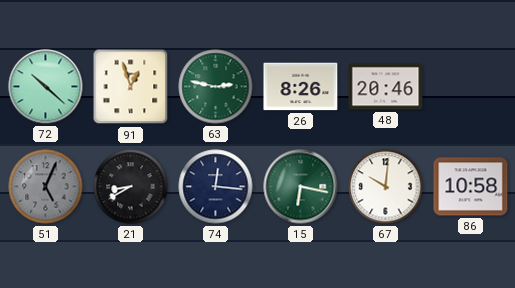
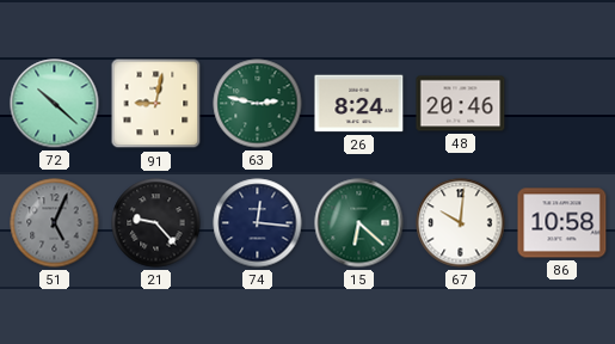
91: 12:57 -> 9:02
26: 8:26 -> 8:24
21: 8:40 -> 9:23
15: 6:17 -> 6:22
